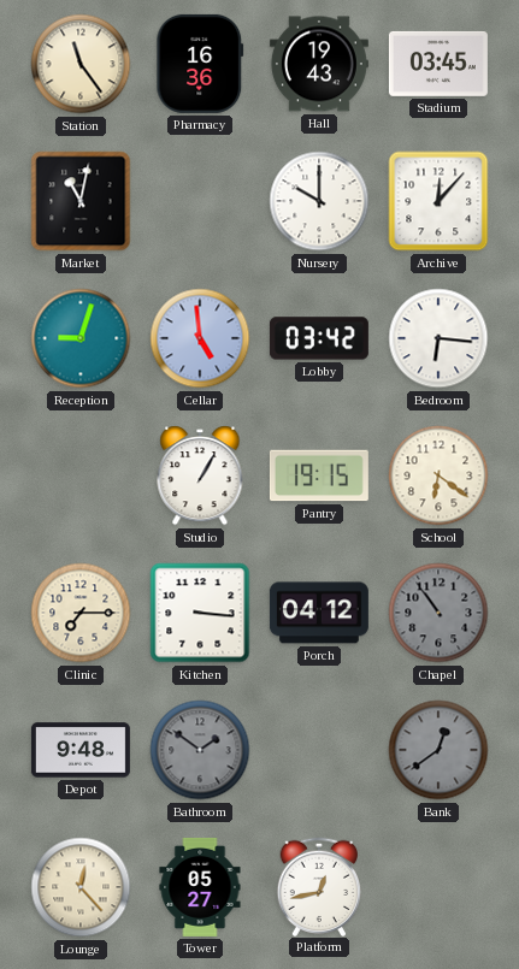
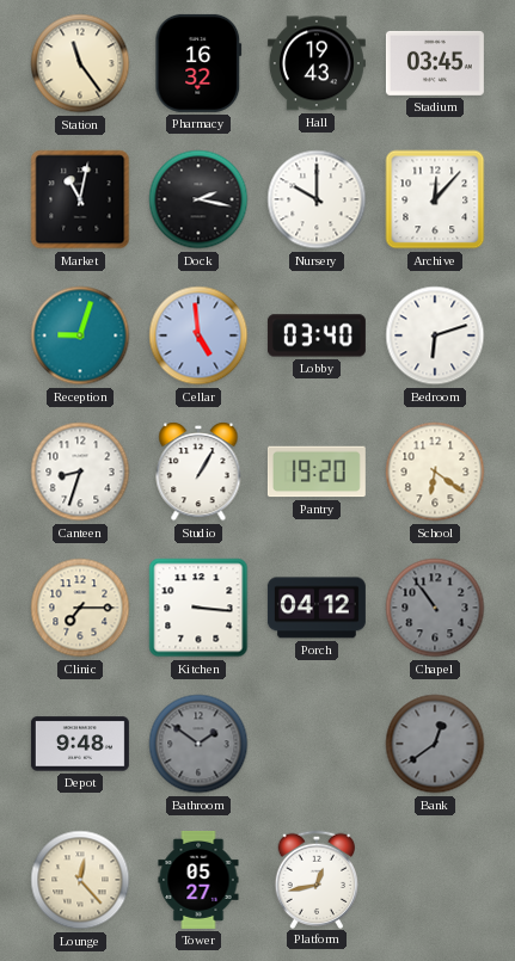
Pharmacy: 16:36 -> 16:32
Dock: none -> 2:17
Lobby: 03:42 -> 03:40
Bedroom: 6:16 -> 6:12
Canteen: none -> 8:33
Pantry: 19:15 -> 19:20
